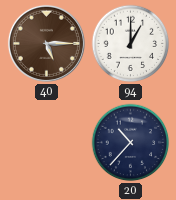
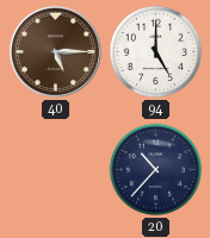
94: 1:00 -> 5:00
